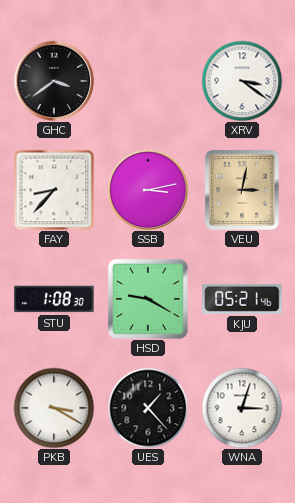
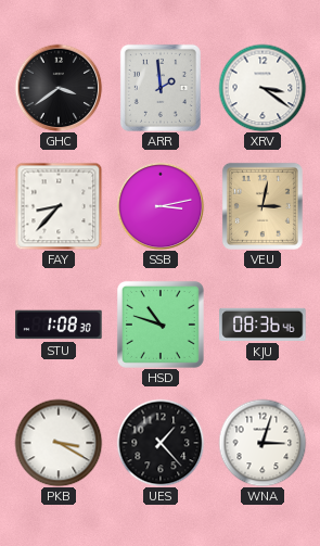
ARR: none -> 1:59
HSD: 9:20 -> 10:48
KJU: 05:21 -> 08:36
